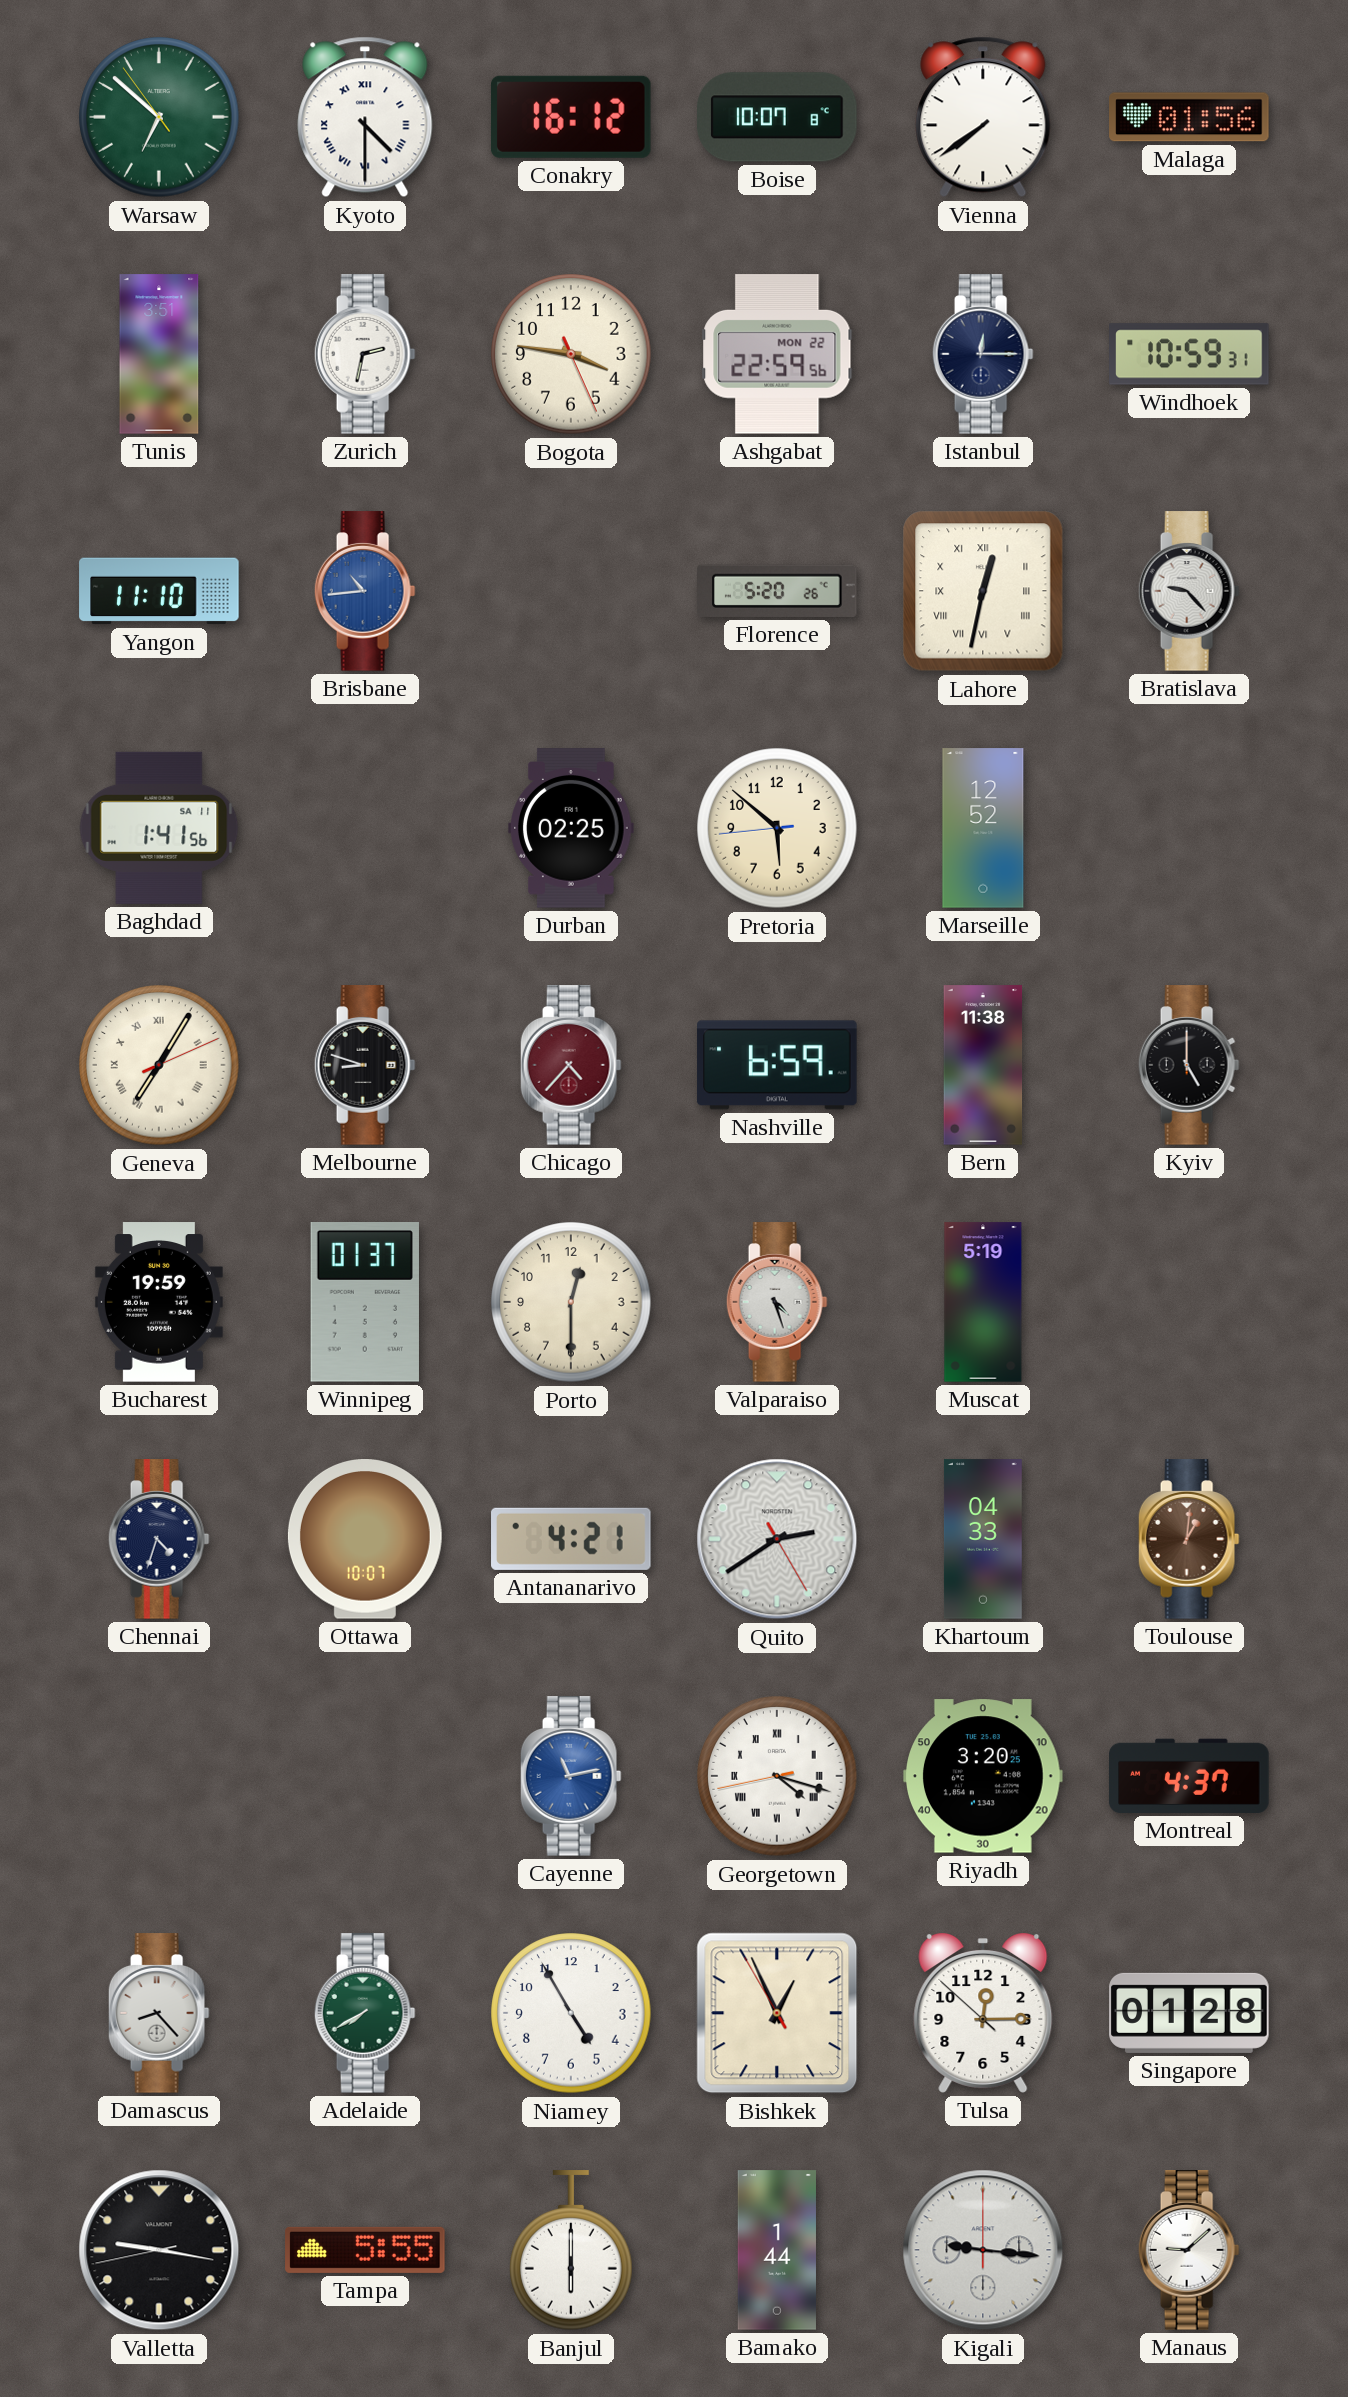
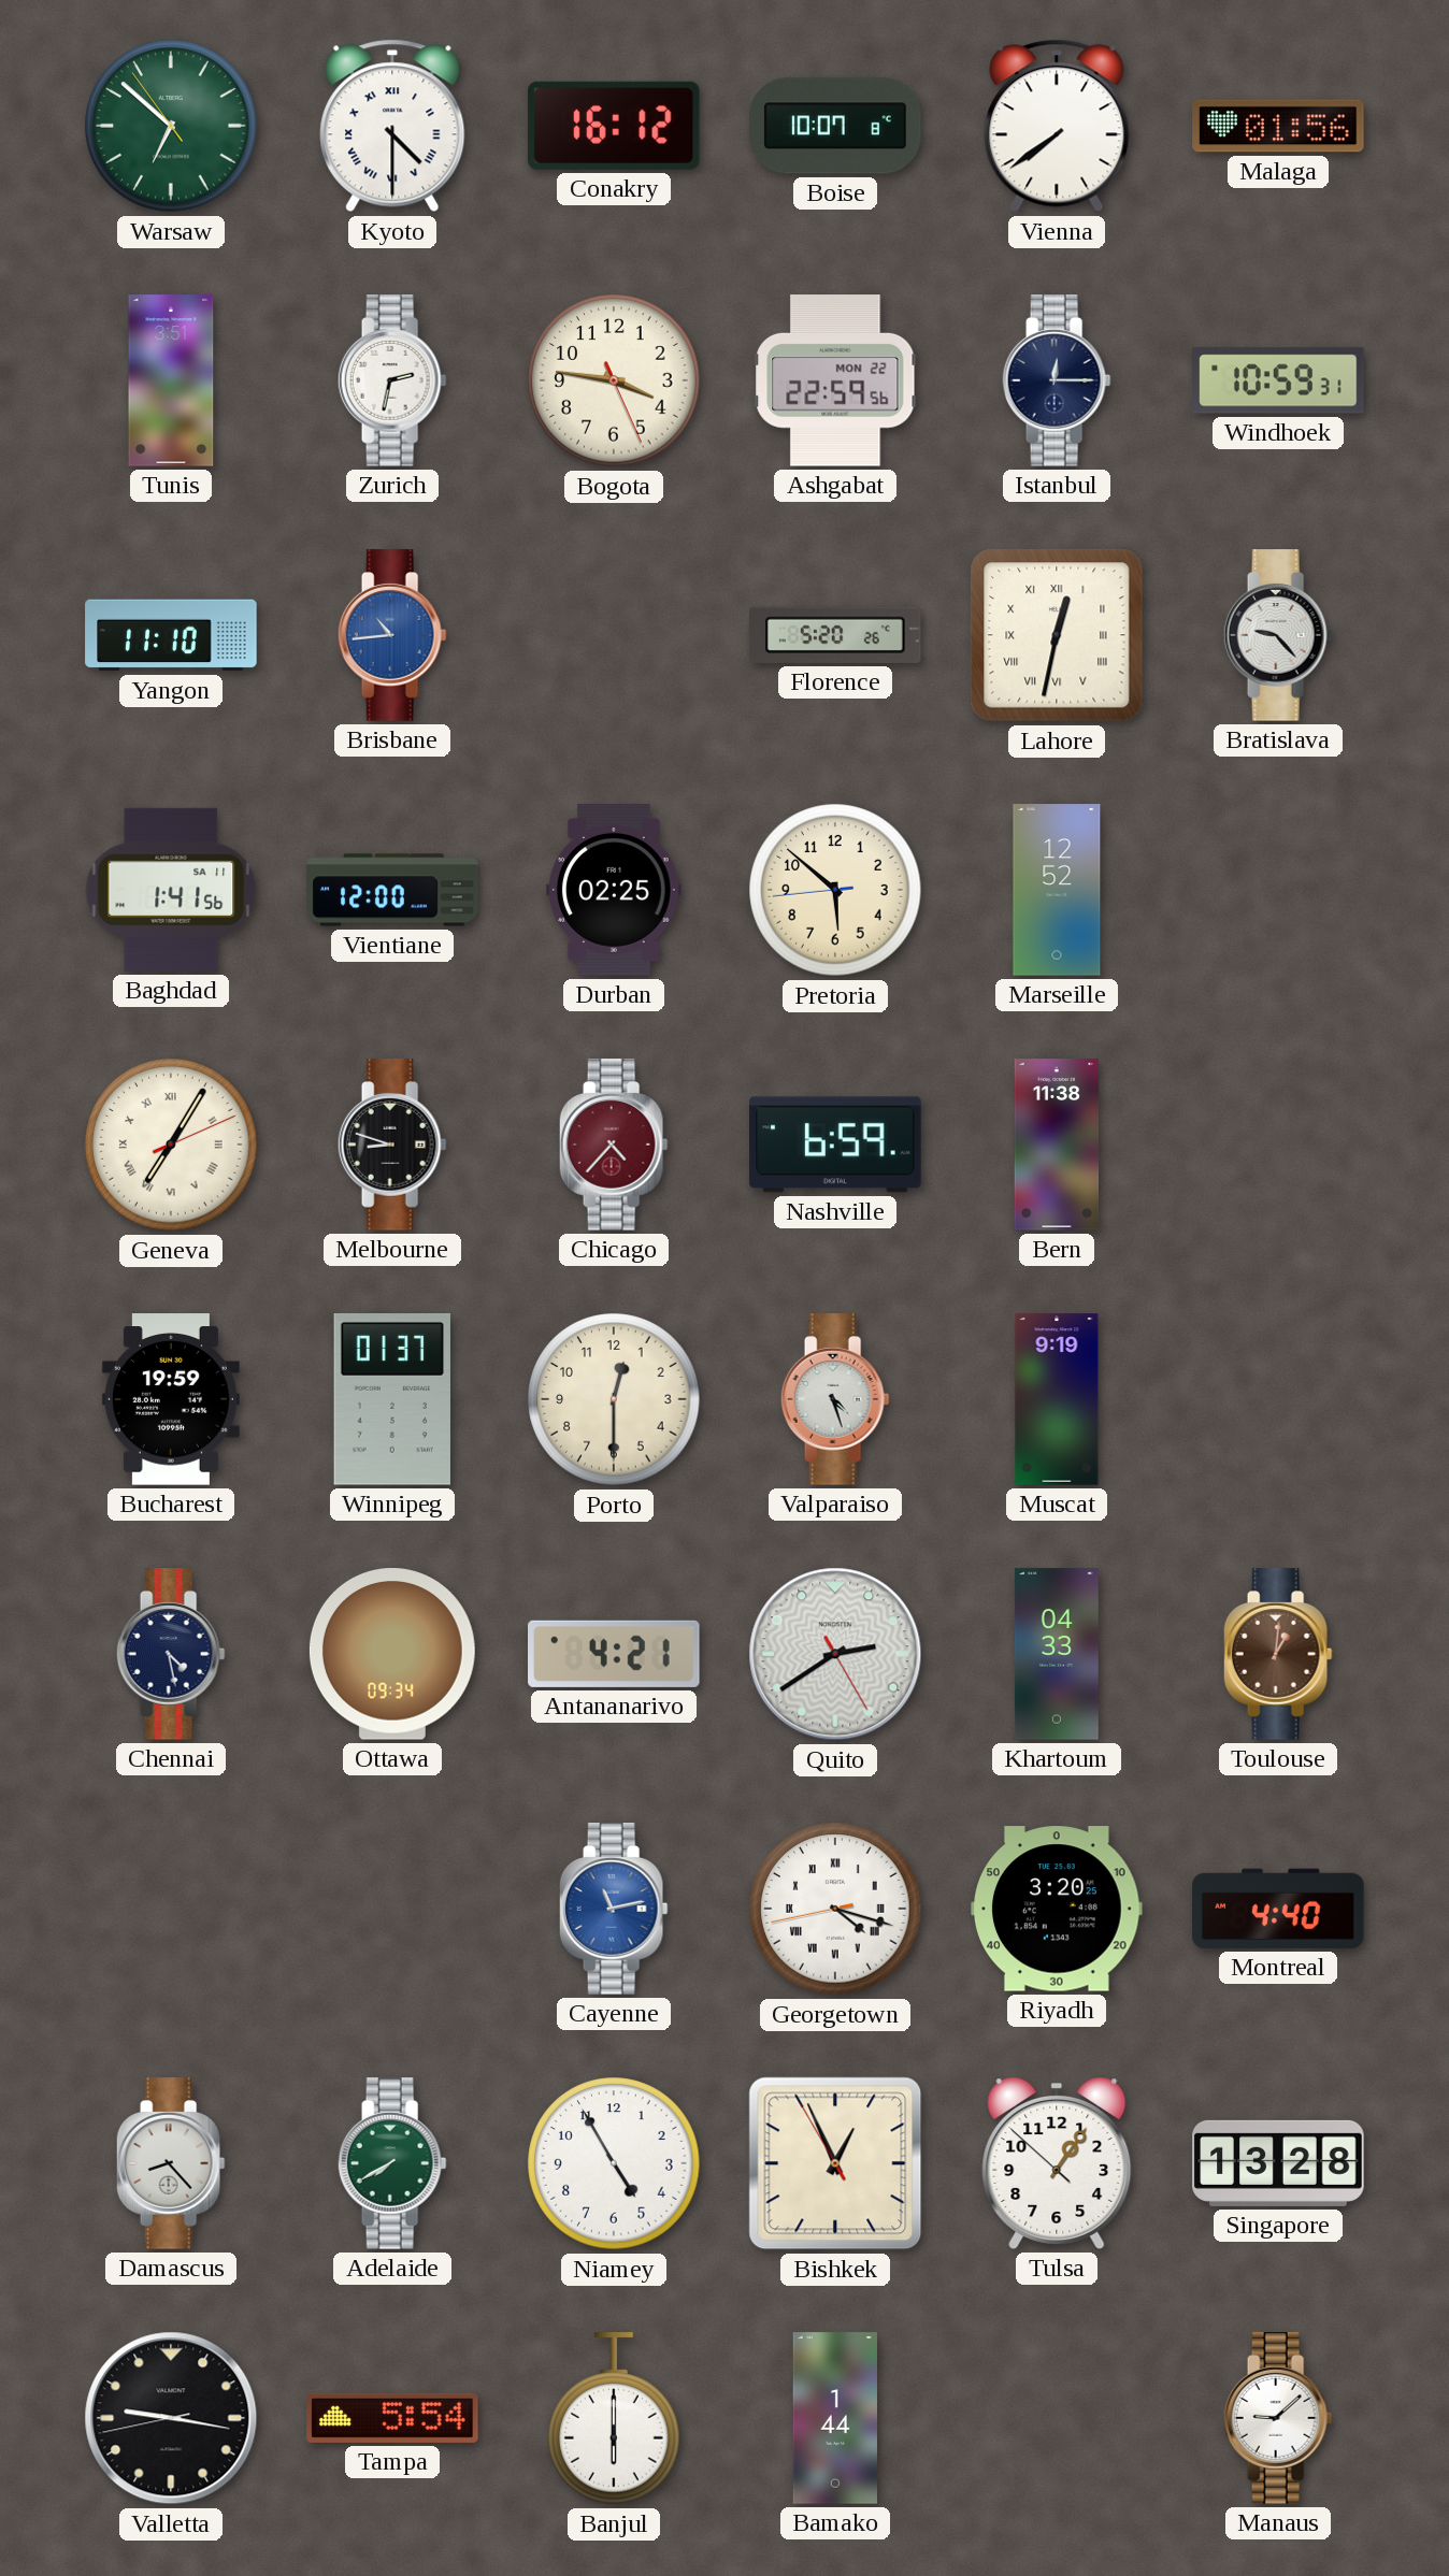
Vientiane: none -> 12:00
Kyiv: 5:00 -> none
Muscat: 5:19 -> 9:19
Chennai: 4:33 -> 4:28
Ottawa: 10:07 -> 09:34
Montreal: 4:37 -> 4:40
Tulsa: 12:14 -> 1:05
Singapore: 01:28 -> 13:28
Tampa: 5:55 -> 5:54
Kigali: 9:16 -> none
